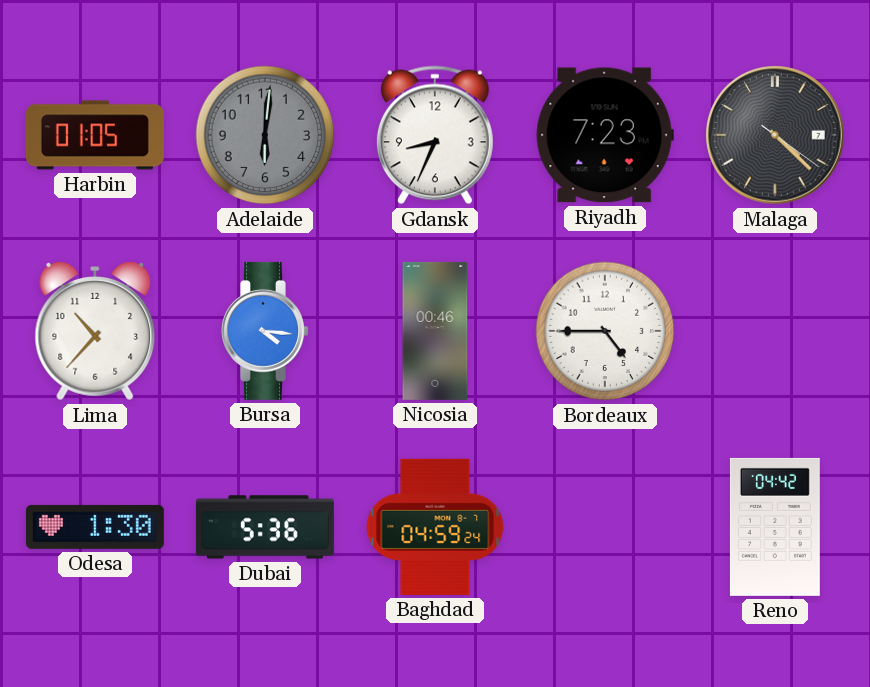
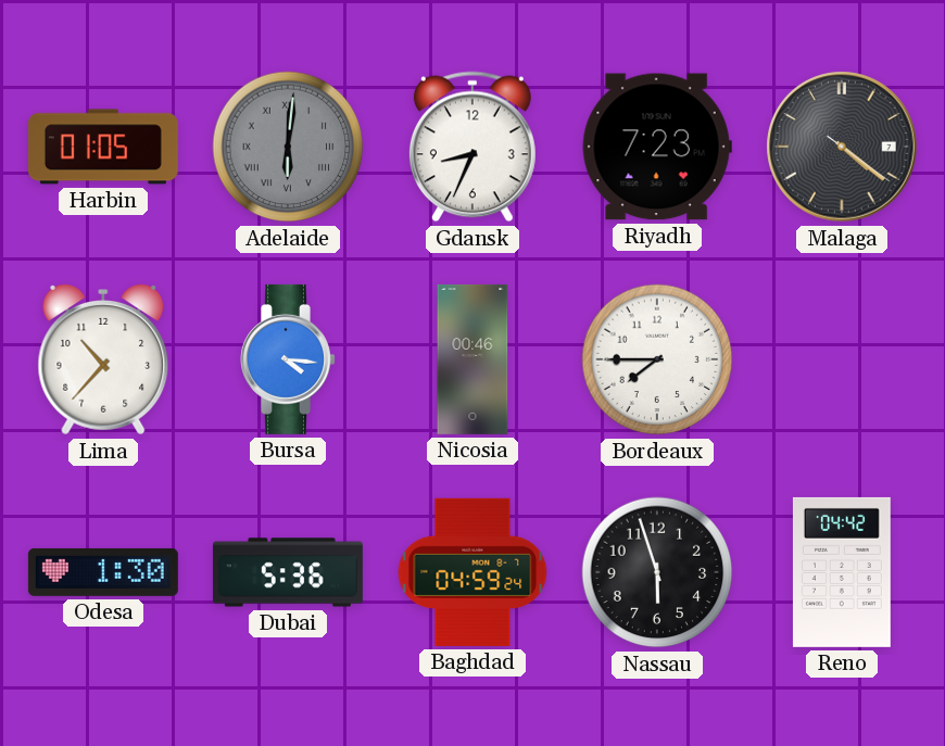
Adelaide numerals: Arabic -> Roman
Malaga: 4:22 -> 4:21
Bordeaux: 4:45 -> 7:45
Nassau: none -> 5:57
